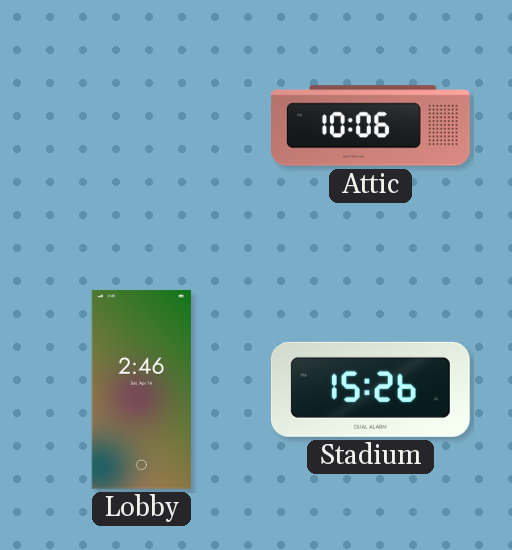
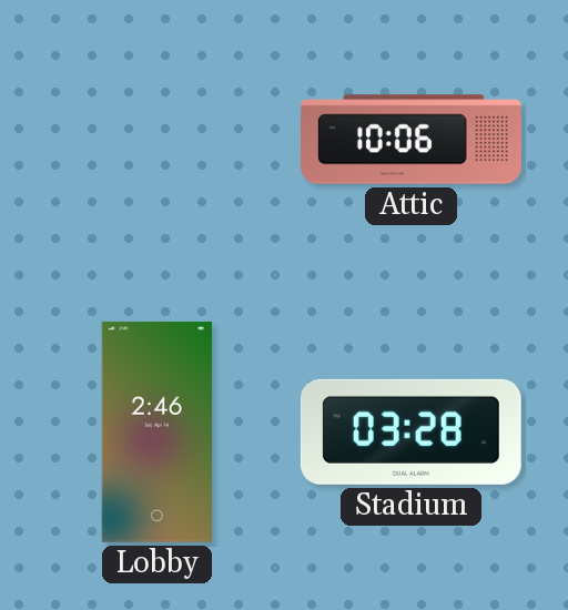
Stadium: 15:26 -> 03:28
